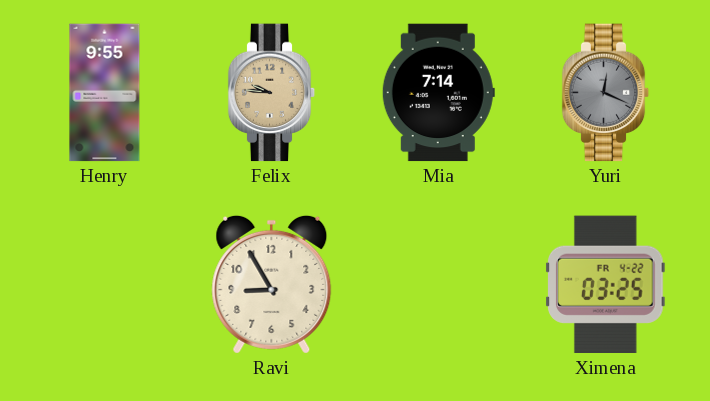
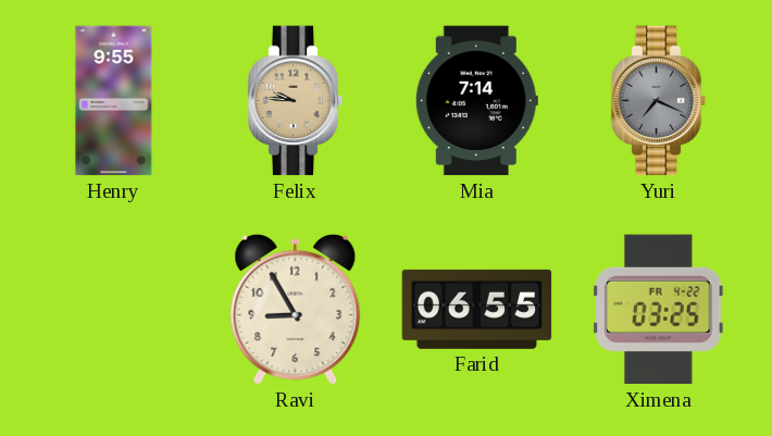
Yuri: 12:19 -> 7:19
Farid: none -> 06:55
